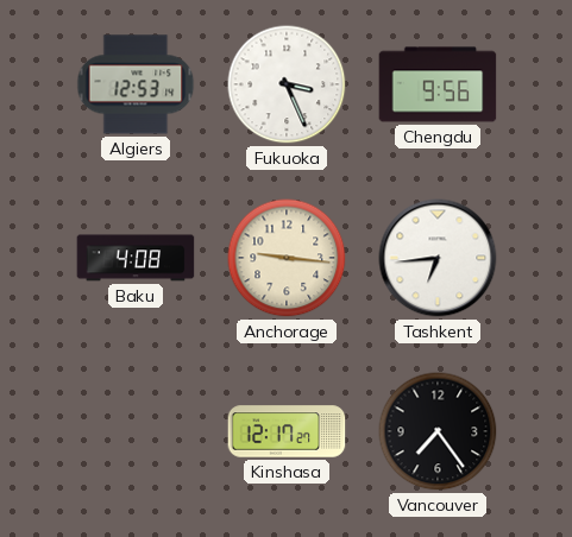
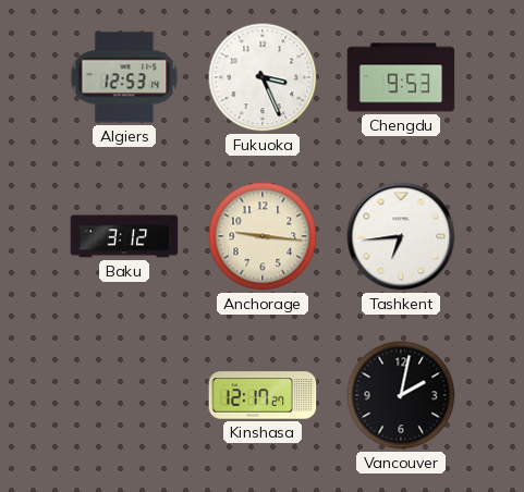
Chengdu: 9:56 -> 9:53
Baku: 4:08 -> 3:12
Vancouver: 7:24 -> 2:02
